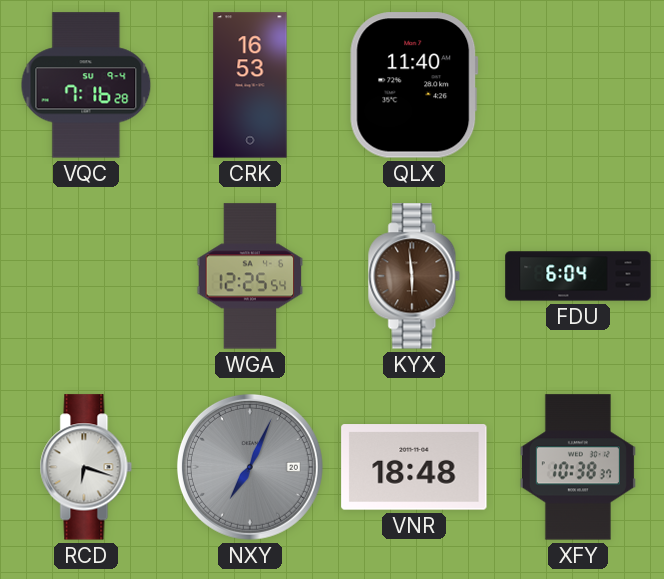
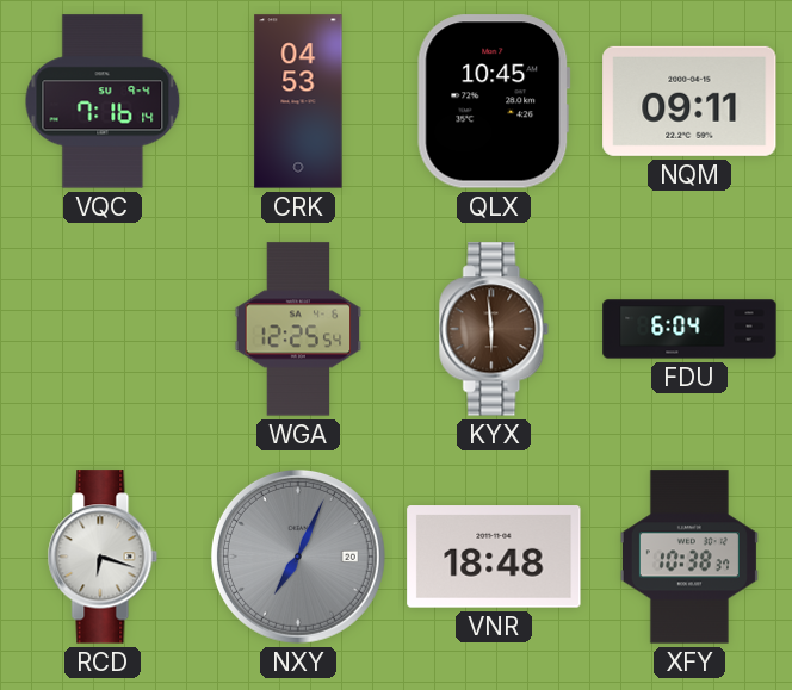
VQC: 7:16:28 -> 7:16:14
CRK: 16:53 -> 04:53
QLX: 11:40 -> 10:45
NQM: none -> 09:11
